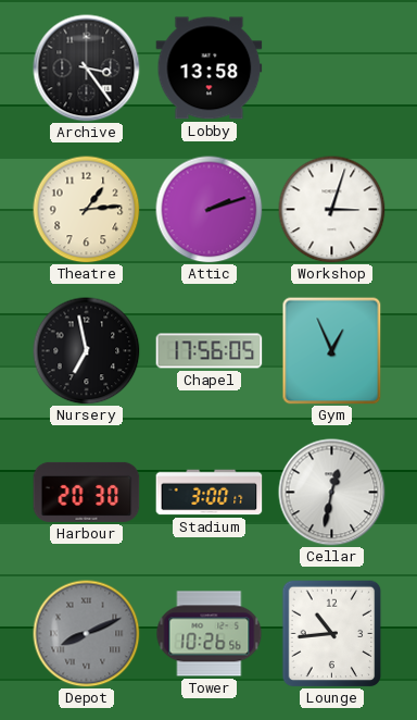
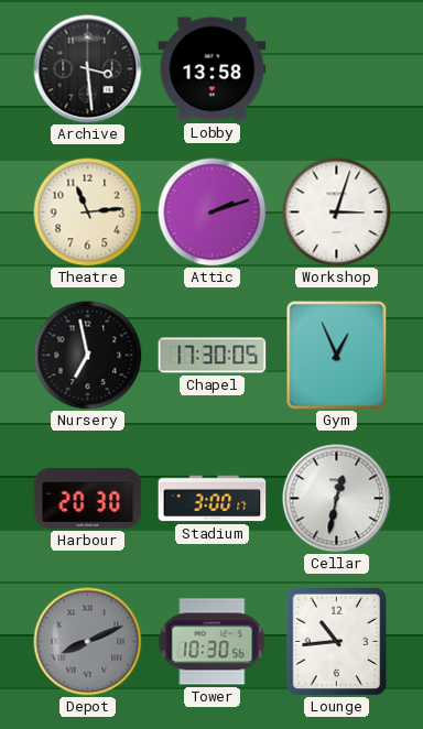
Archive: 3:24 -> 3:29
Theatre: 1:14 -> 11:14
Chapel: 17:56 -> 17:30
Tower: 10:26 -> 10:30
